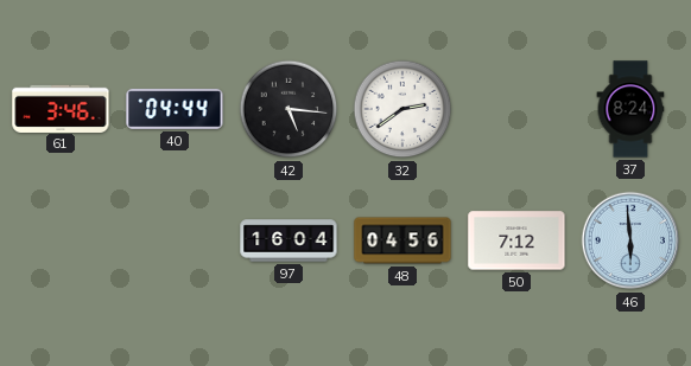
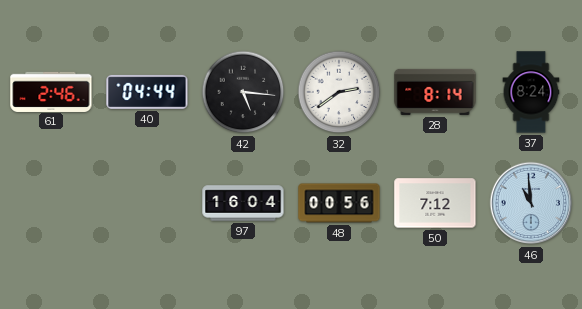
61: 3:46 -> 2:46
28: none -> 8:14
48: 04:56 -> 00:56
46: 5:59 -> 10:59
